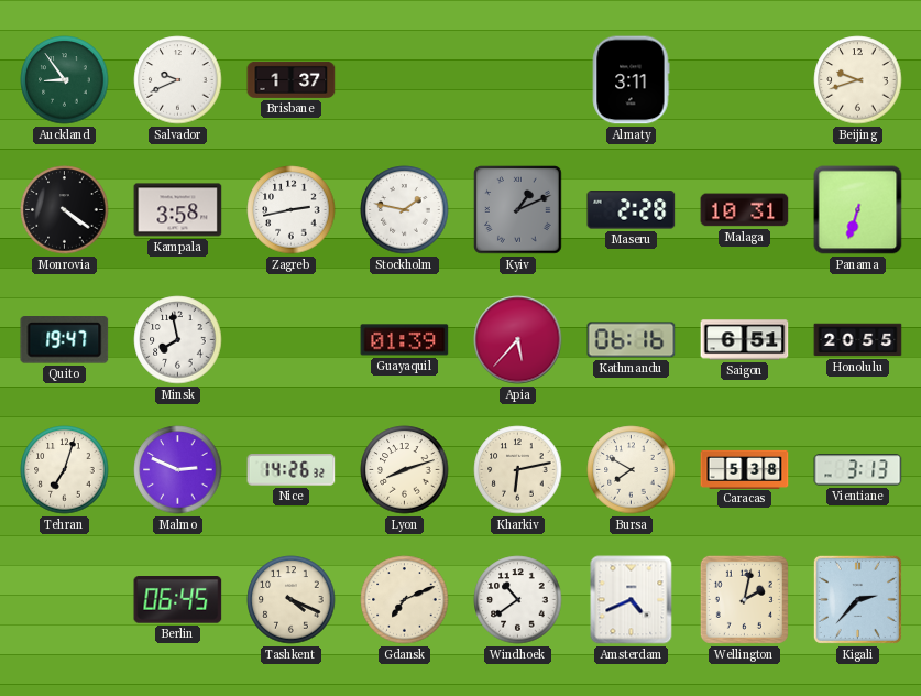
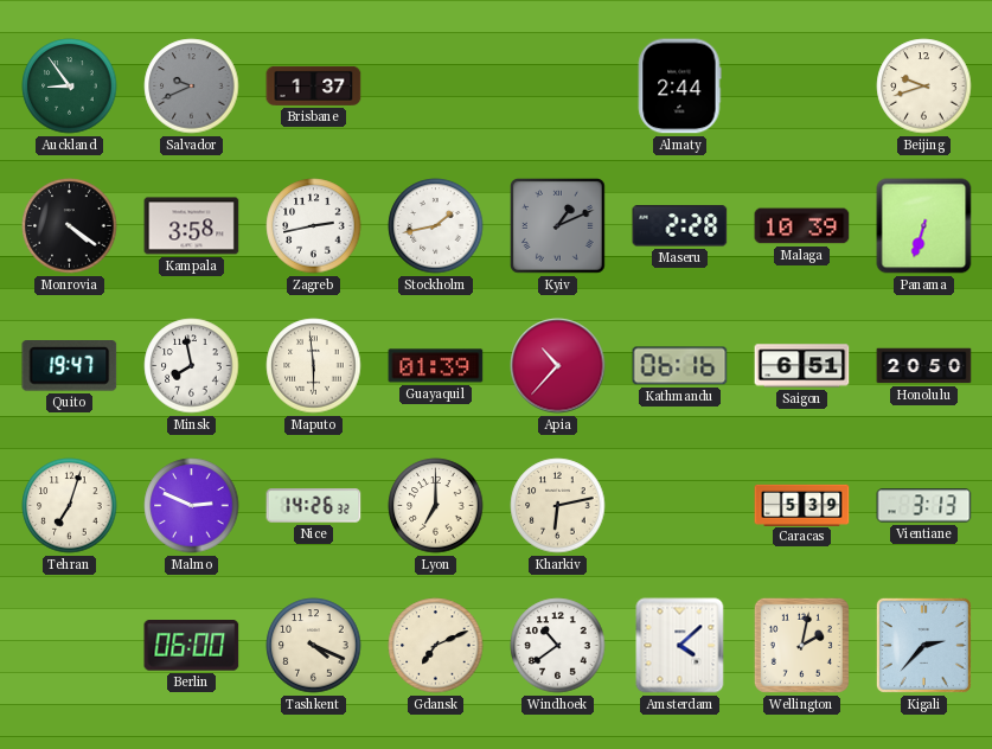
Salvador dial: white -> grey
Almaty: 3:11 -> 2:44
Stockholm: 1:47 -> 1:43
Malaga: 10:31 -> 10:39
Maputo: none -> 5:59
Apia: 5:37 -> 10:37
Honolulu: 20:55 -> 20:50
Lyon: 8:12 -> 7:00
Bursa: 7:50 -> none
Caracas: 5:38 -> 5:39
Berlin: 06:45 -> 06:00
Amsterdam: 4:41 -> 4:08
